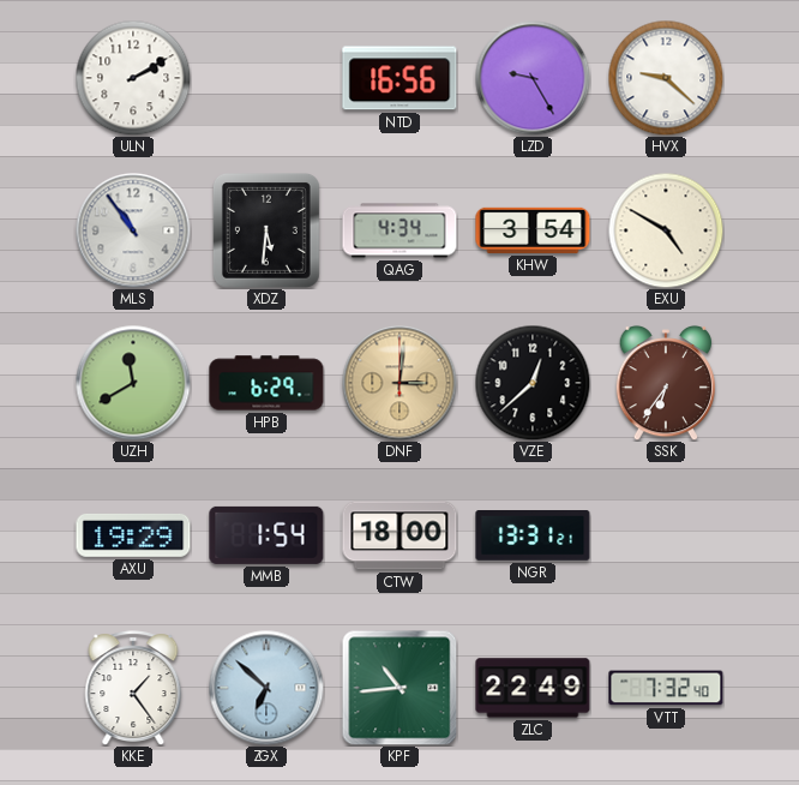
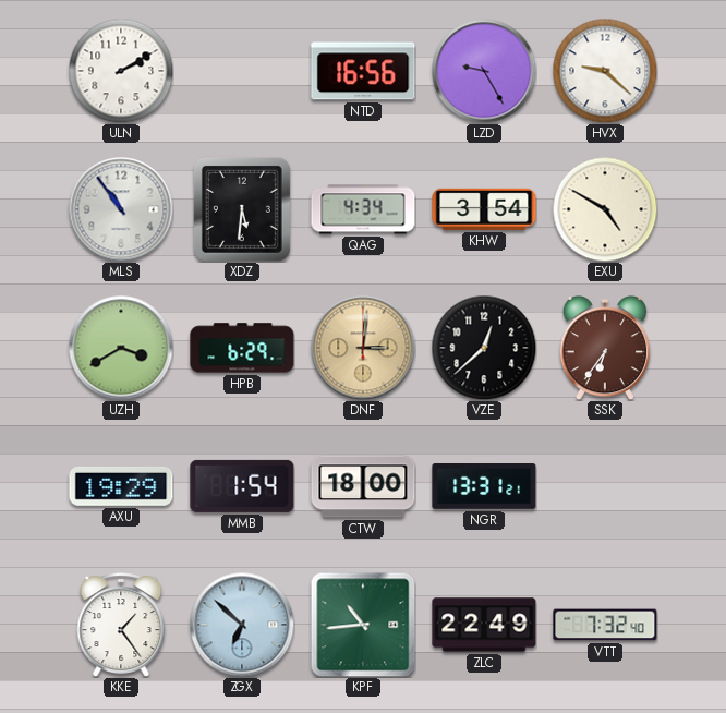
UZH: 11:40 -> 3:40
